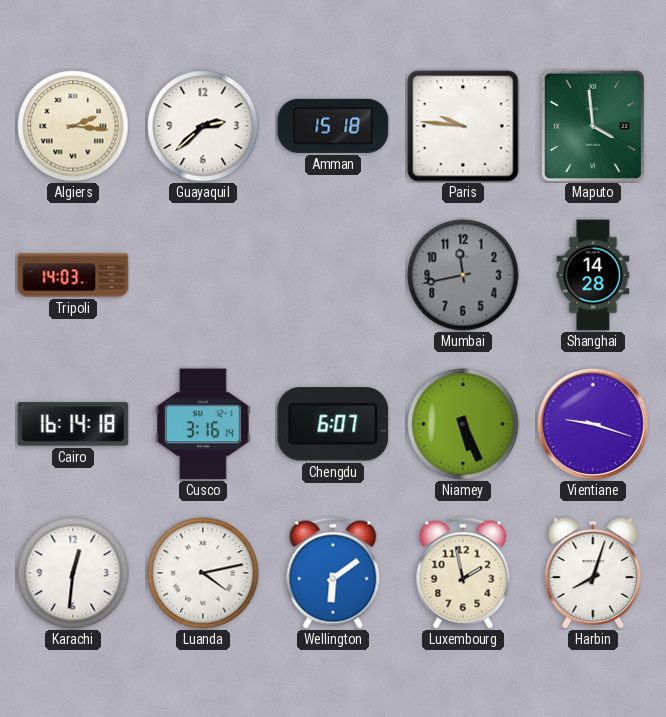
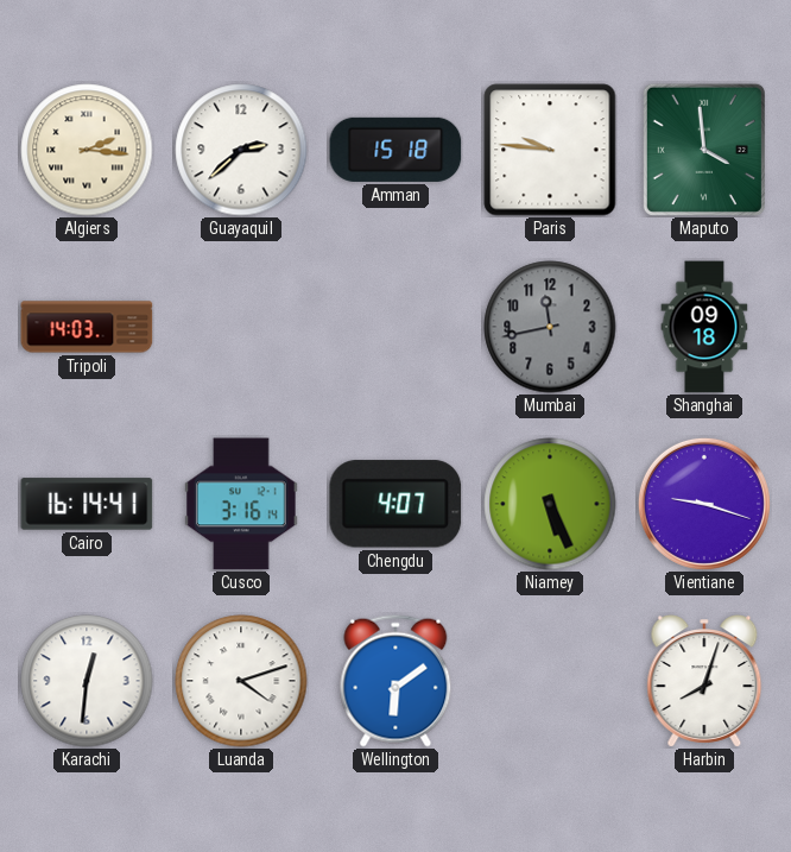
Shanghai: 14:28 -> 09:18
Cairo: 16:14:18 -> 16:14:41
Chengdu: 6:07 -> 4:07
Luanda: 4:13 -> 4:12
Luxembourg: 1:58 -> none
